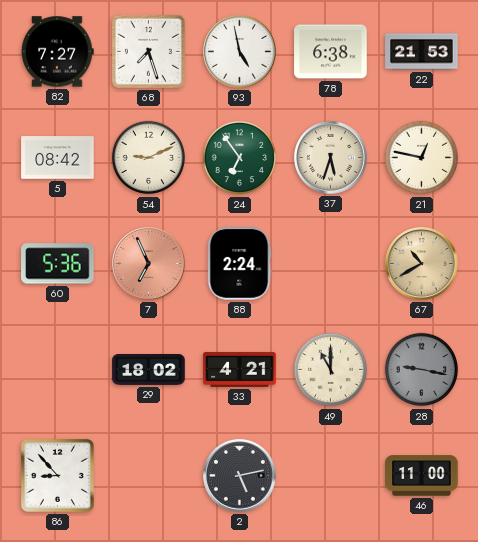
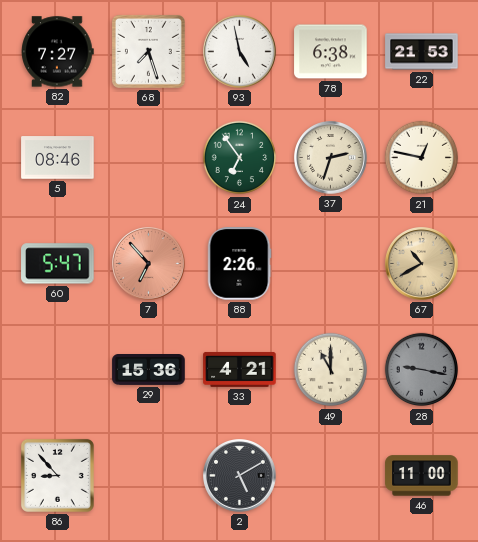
5: 08:42 -> 08:46
54: 9:11 -> none
37: 5:33 -> 2:33
60: 5:36 -> 5:47
7: 6:56 -> 6:53
88: 2:24 -> 2:26
29: 18:02 -> 15:36
2: 5:13 -> 5:10
